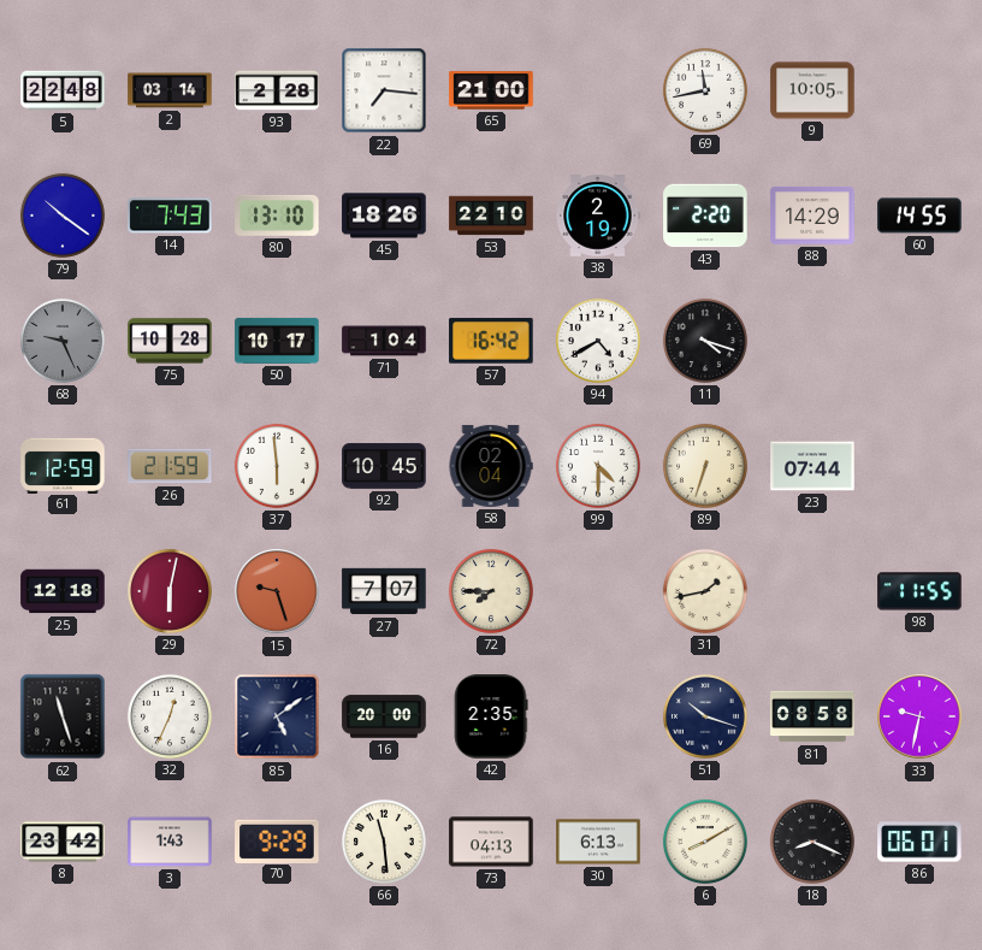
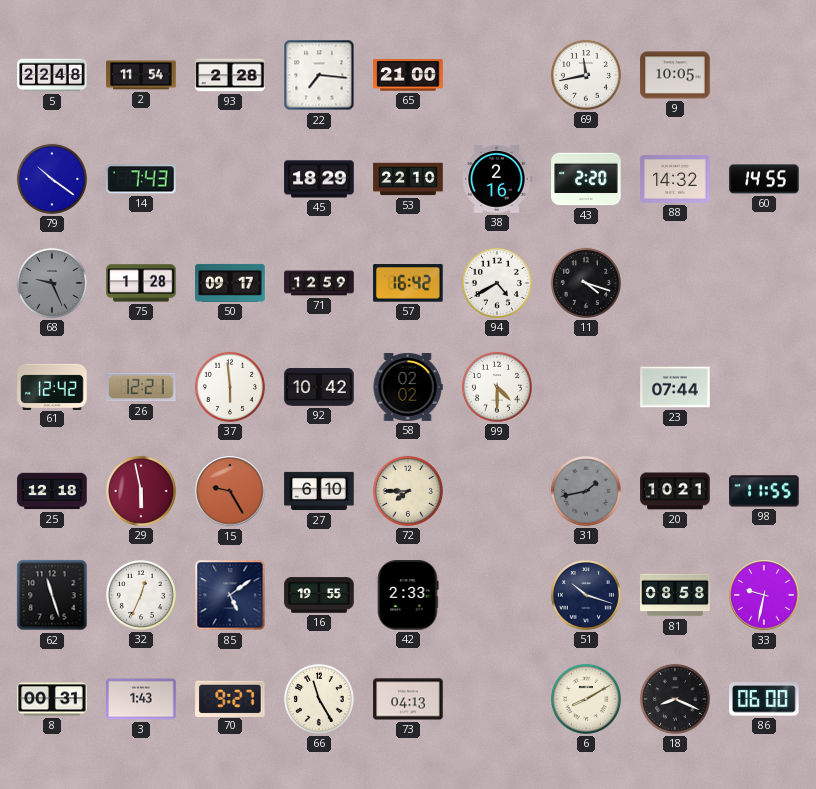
2: 03:14 -> 11:54
80: 13:10 -> none
45: 18:26 -> 18:29
38: 2:19 -> 2:16
88: 14:29 -> 14:32
75: 10:28 -> 1:28
50: 10:17 -> 09:17
71: 1:04 -> 12:59
61: 12:59 -> 12:42
26: 21:59 -> 12:21
92: 10:45 -> 10:42
58: 02:04 -> 02:02
89: 6:33 -> none
29: 6:02 -> 5:58
15: 9:27 -> 9:25
27: 7:07 -> 6:10
31 dial: cream -> grey
20: none -> 10:21
16: 20:00 -> 19:55
42: 2:35 -> 2:33
8: 23:42 -> 00:31
70: 9:29 -> 9:27
66: 11:29 -> 11:25
30: 6:13 -> none
86: 06:01 -> 06:00
